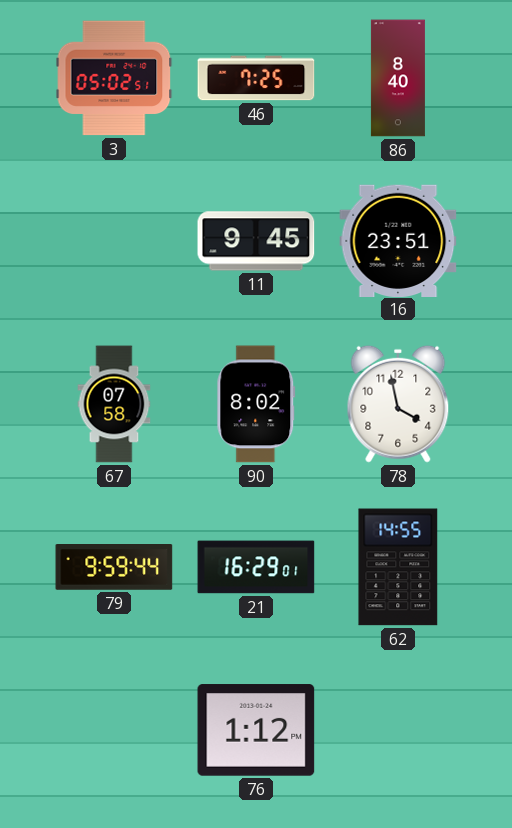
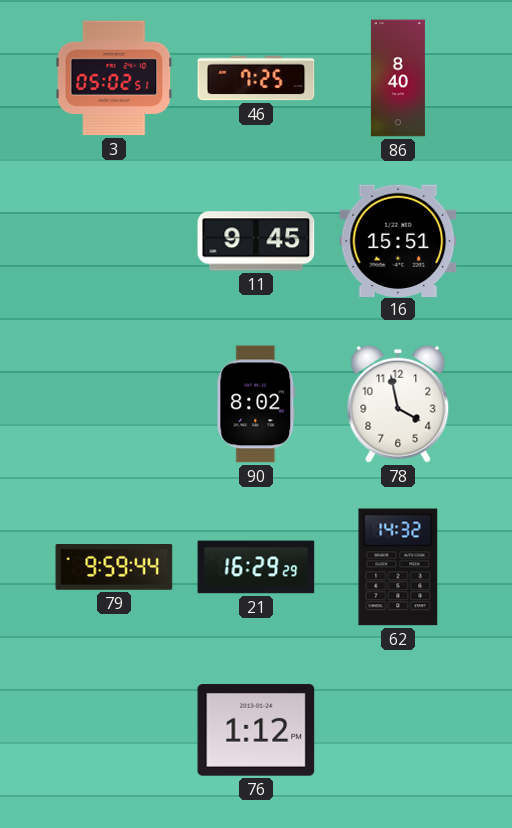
16: 23:51 -> 15:51
67: 07:58 -> none
21: 16:29:01 -> 16:29:29
62: 14:55 -> 14:32
